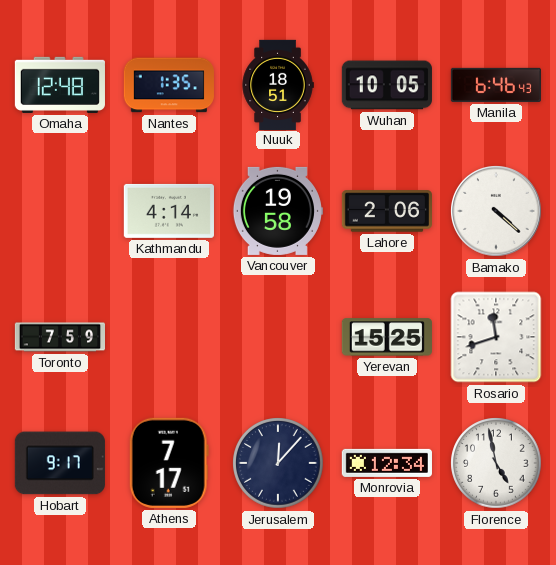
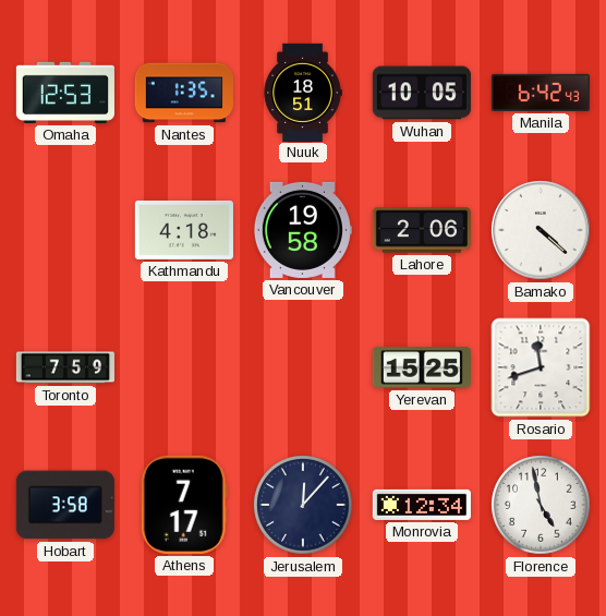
Omaha: 12:48 -> 12:53
Manila: 6:46 -> 6:42
Kathmandu: 4:14 -> 4:18
Hobart: 9:17 -> 3:58
